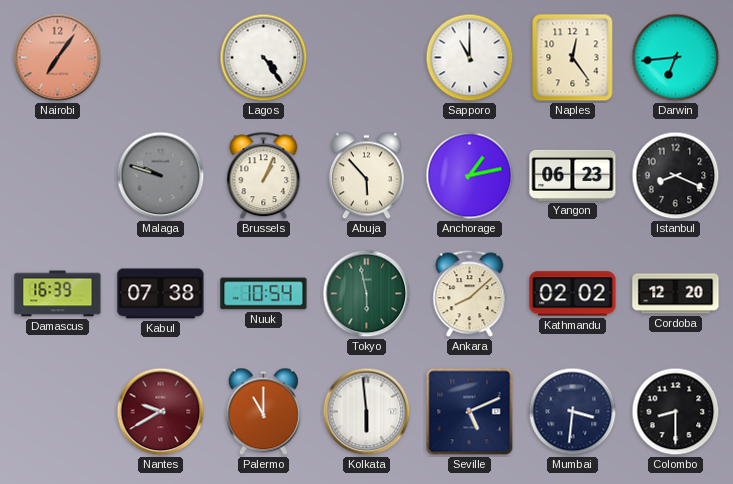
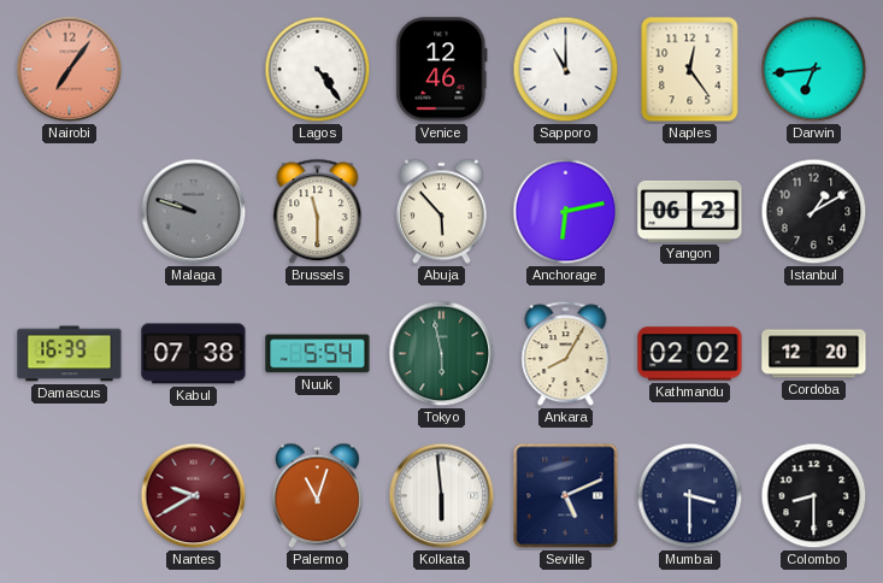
Venice: none -> 12:46
Brussels: 1:04 -> 11:30
Anchorage: 1:13 -> 6:13
Istanbul: 8:19 -> 1:10
Nuuk: 10:54 -> 5:54
Ankara: 8:08 -> 8:05
Palermo: 11:00 -> 11:03
Mumbai: 3:31 -> 3:30
